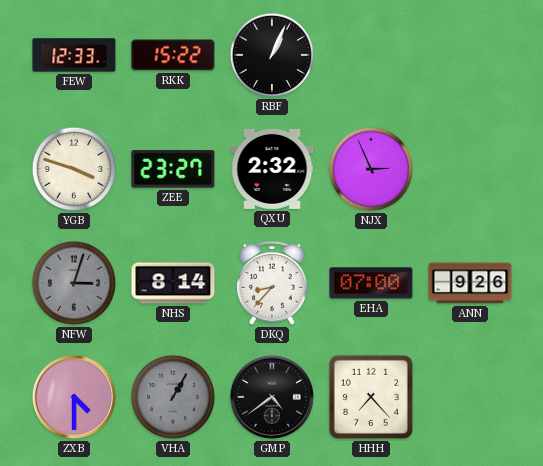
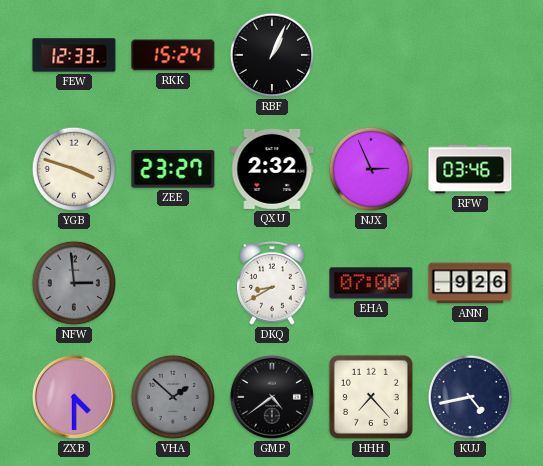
RKK: 15:22 -> 15:24
RFW: none -> 03:46
NFW: 3:03 -> 2:59
NHS: 8:14 -> none
DKQ: 8:37 -> 8:40
VHA: 1:05 -> 1:52
KUJ: none -> 4:43
